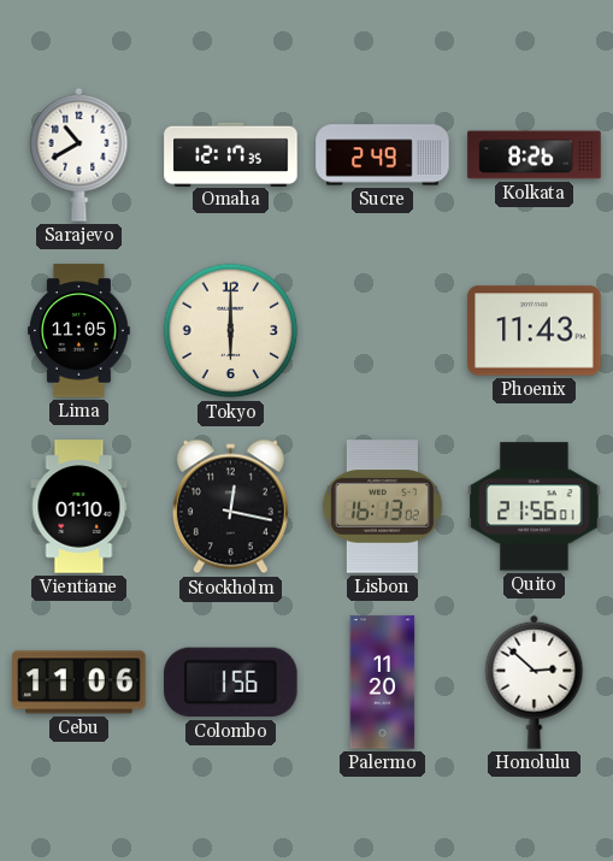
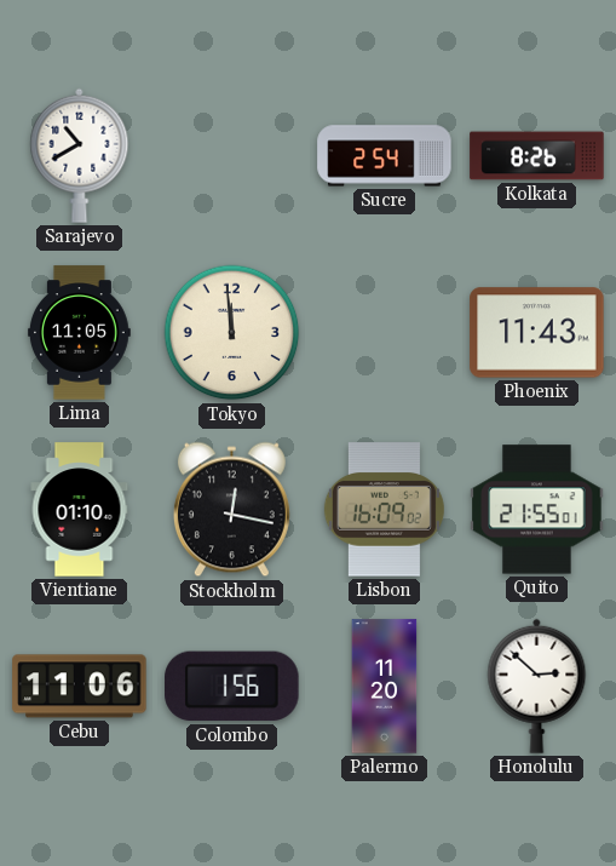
Omaha: 12:17 -> none
Sucre: 2:49 -> 2:54
Tokyo: 6:00 -> 11:59
Lisbon: 16:13 -> 16:09
Quito: 21:56 -> 21:55
